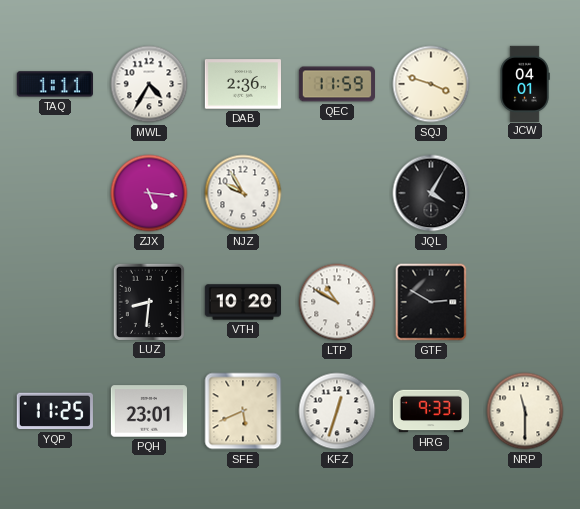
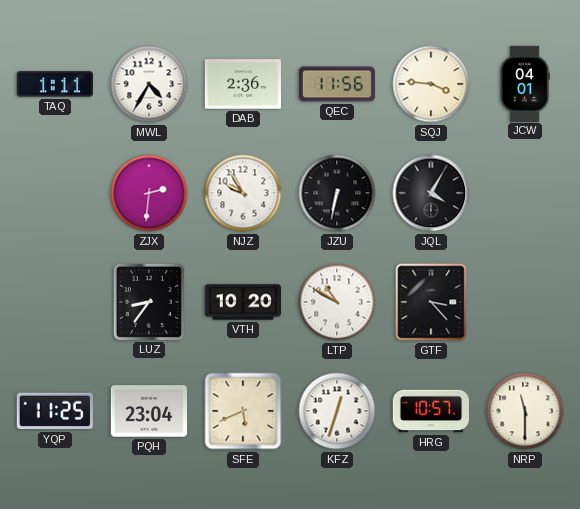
QEC: 11:59 -> 11:56
SQJ: 3:48 -> 3:46
ZJX: 5:16 -> 2:31
JZU: none -> 6:32
LUZ: 8:31 -> 8:36
GTF: 2:50 -> 3:23
PQH: 23:01 -> 23:04
HRG: 9:33 -> 10:57
